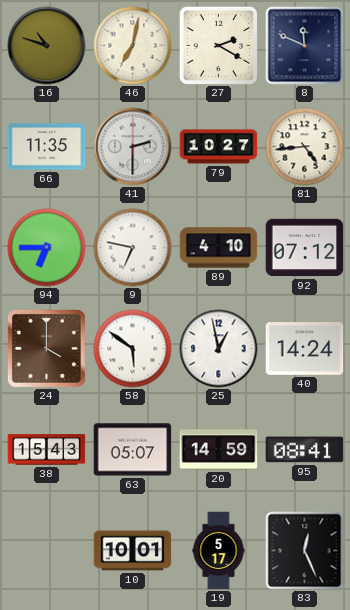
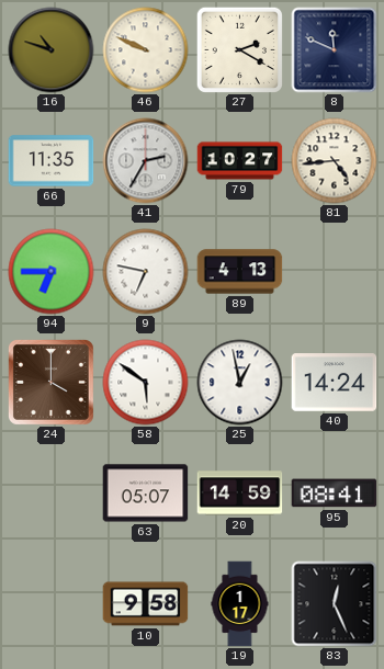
46: 7:02 -> 9:49
41: 2:30 -> 2:35
89: 4:10 -> 4:13
92: 07:12 -> none
38: 15:43 -> none
10: 10:01 -> 9:58
19: 5:17 -> 1:17
